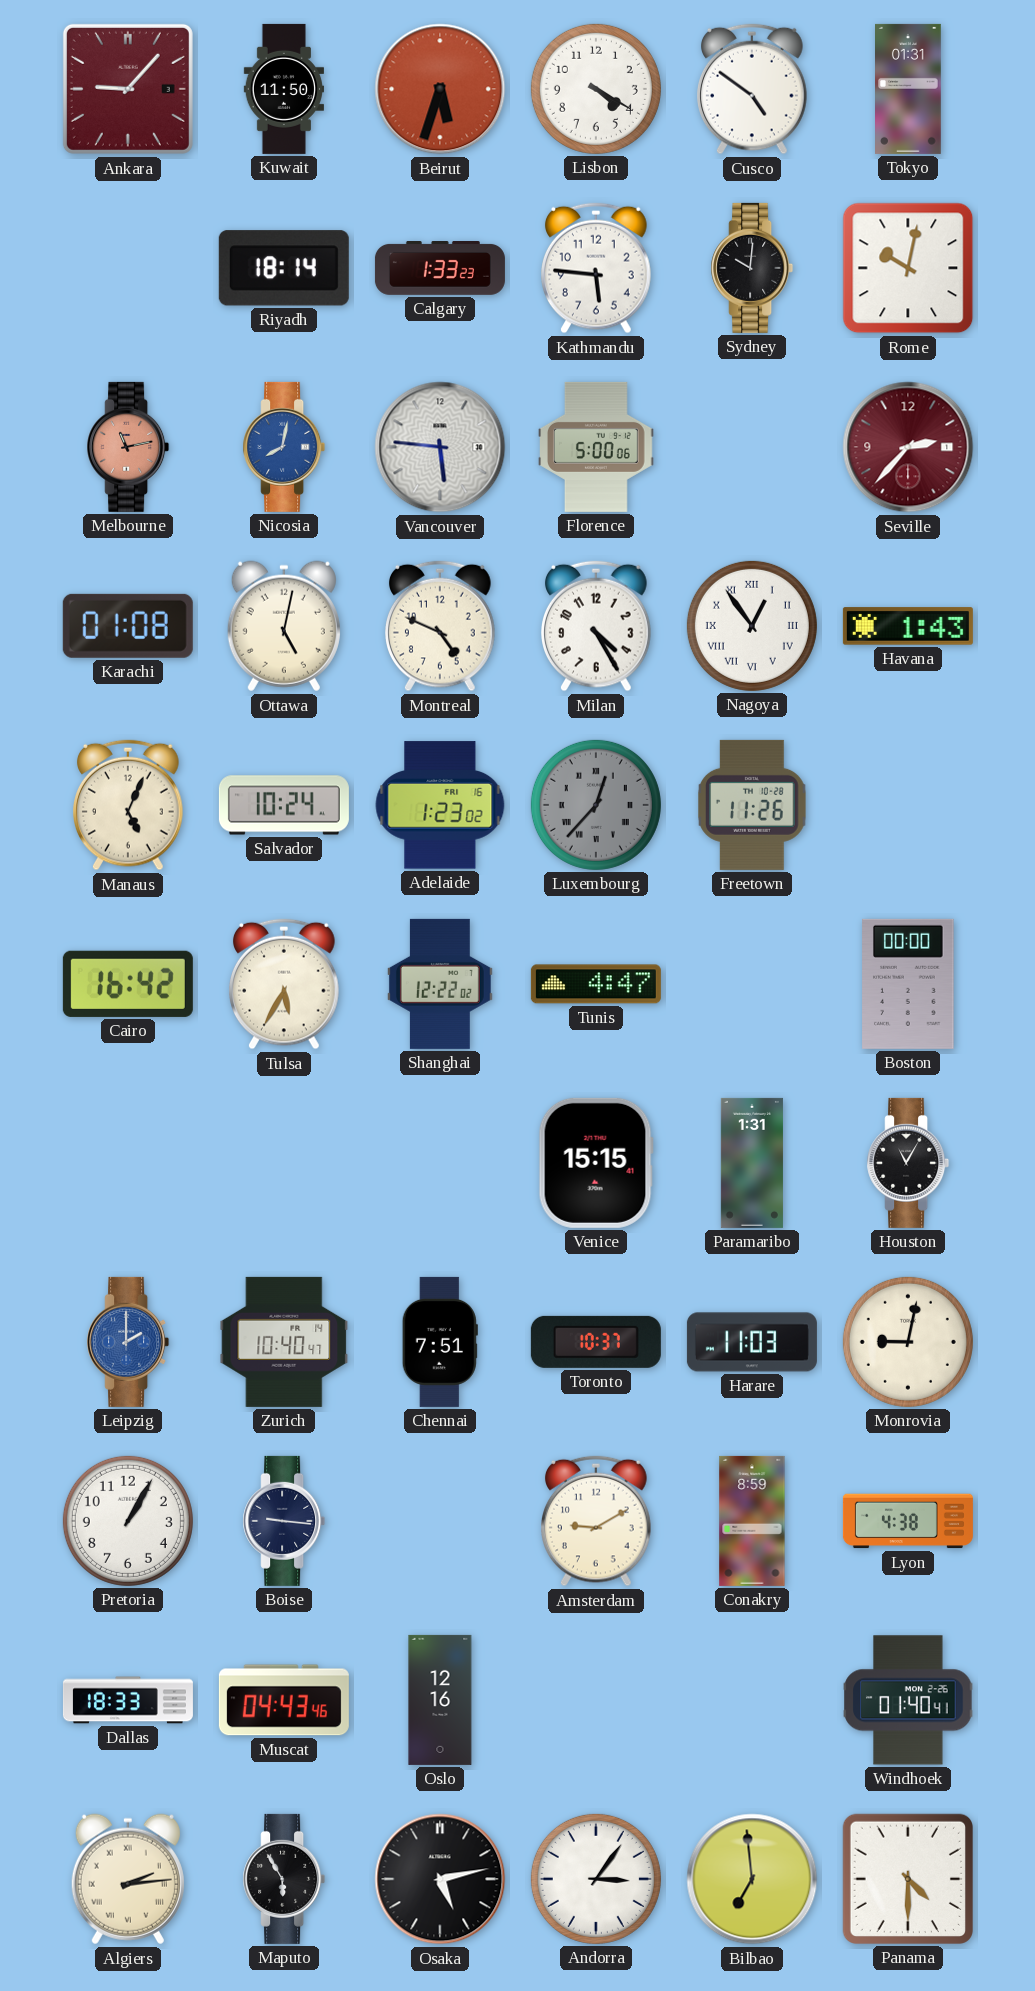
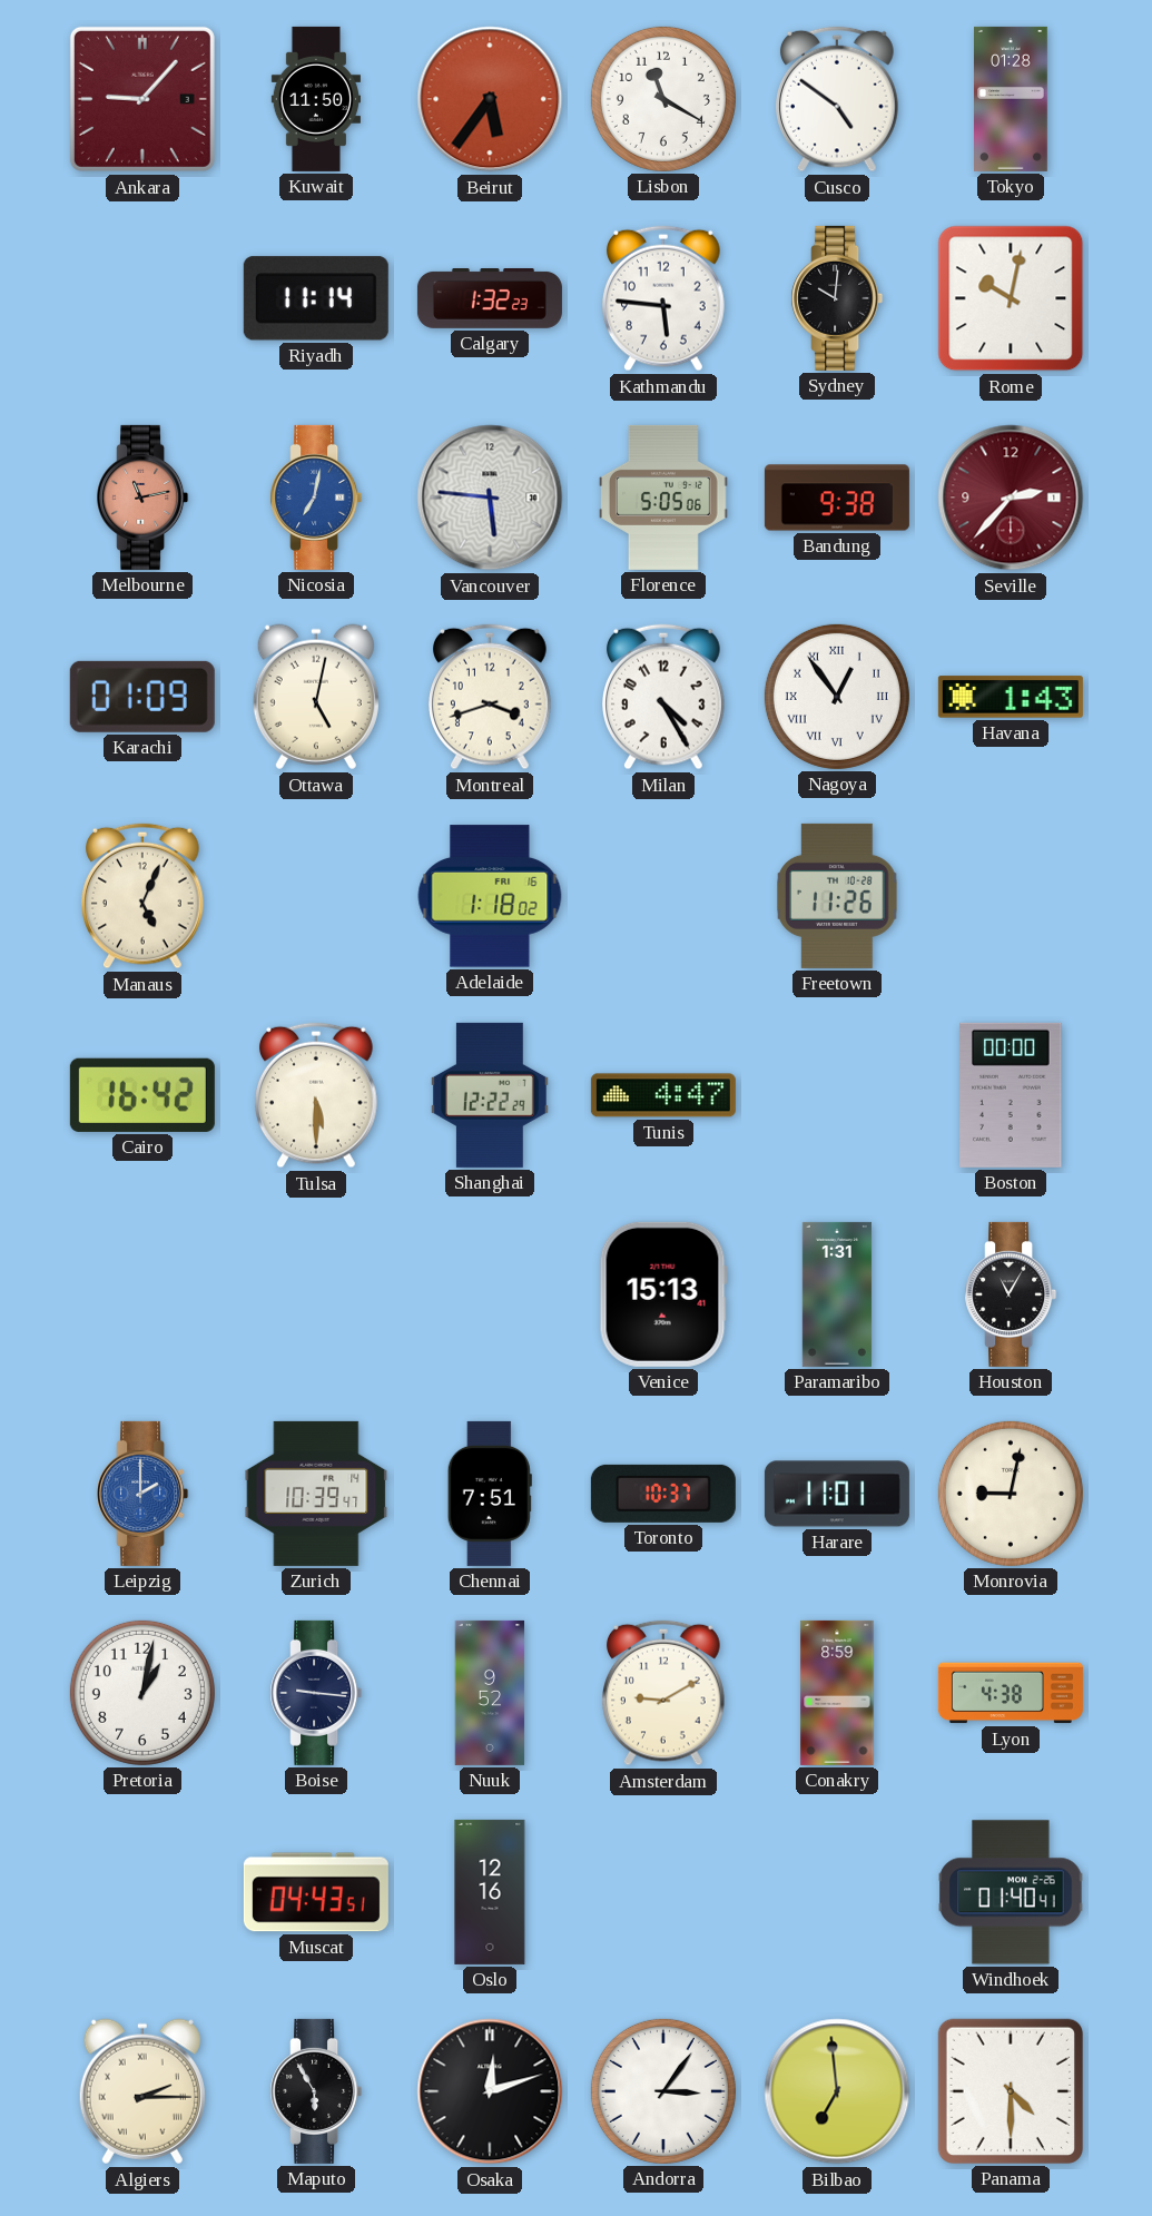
Beirut: 5:33 -> 5:36
Lisbon: 4:20 -> 11:20
Tokyo: 01:31 -> 01:28
Riyadh: 18:14 -> 11:14
Calgary: 1:33 -> 1:32
Nicosia: 8:02 -> 7:02
Florence: 5:00 -> 5:05
Bandung: none -> 9:38
Karachi: 01:08 -> 01:09
Montreal: 4:49 -> 3:42
Salvador: 10:24 -> none
Adelaide: 1:23 -> 1:18
Luxembourg: 12:37 -> none
Tulsa: 5:35 -> 5:30
Shanghai: 12:22:02 -> 12:22:29
Venice: 15:15 -> 15:13
Zurich: 10:40 -> 10:39
Harare: 11:03 -> 11:01
Pretoria: 1:05 -> 1:02
Nuuk: none -> 9:52
Dallas: 18:33 -> none
Muscat: 04:43:46 -> 04:43:51
Algiers: 2:14 -> 2:15
Osaka: 5:13 -> 12:12
